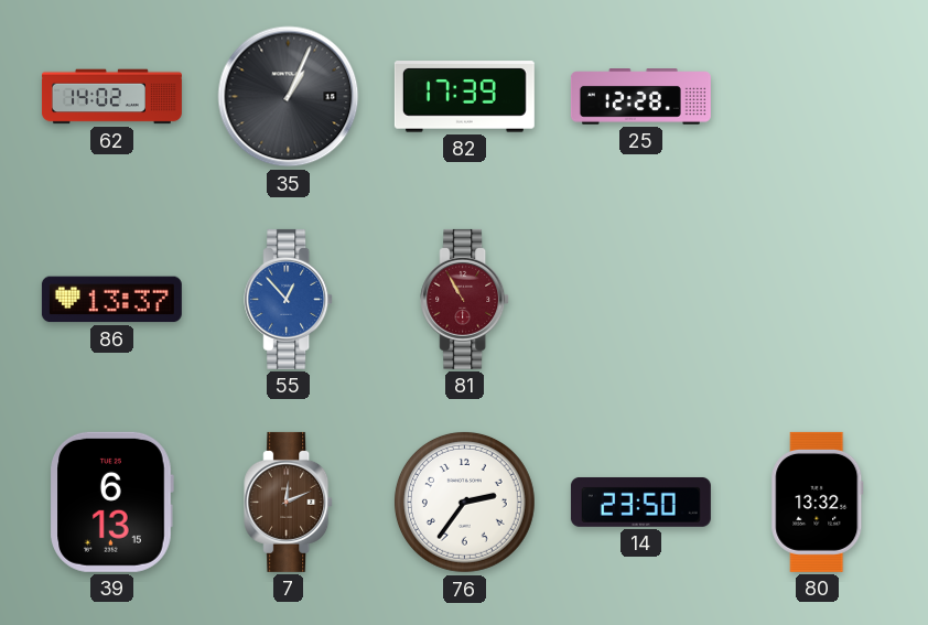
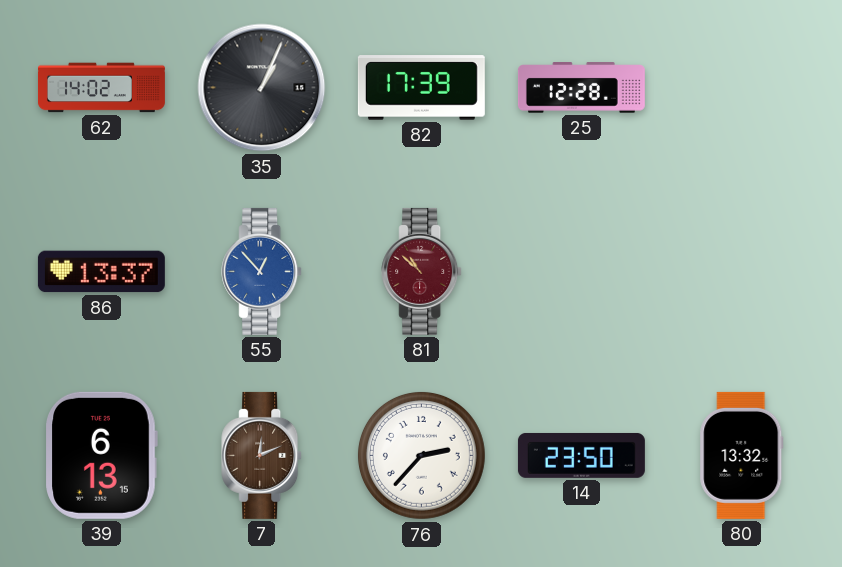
81: 10:55 -> 10:52
76: 2:36 -> 2:37
